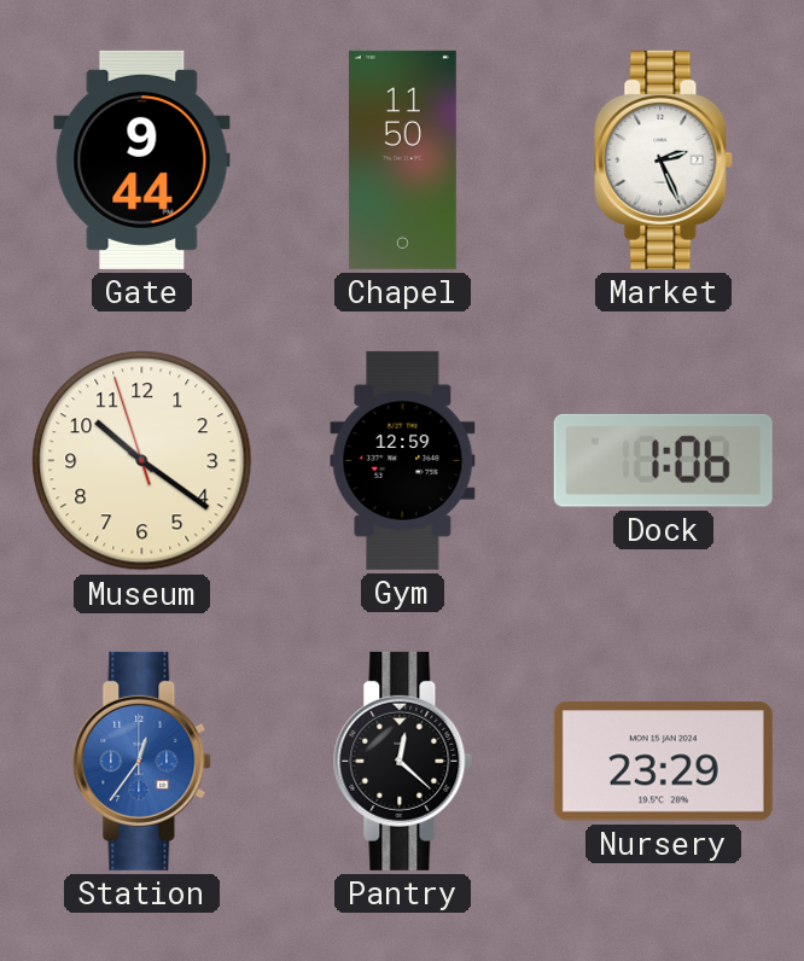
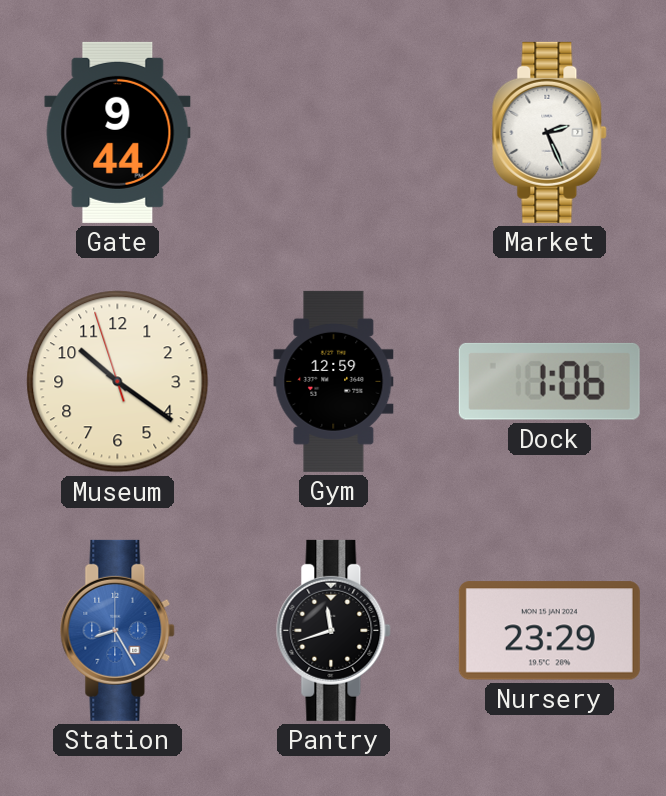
Chapel: 11:50 -> none
Station: 12:36 -> 8:25
Pantry: 12:22 -> 11:42
